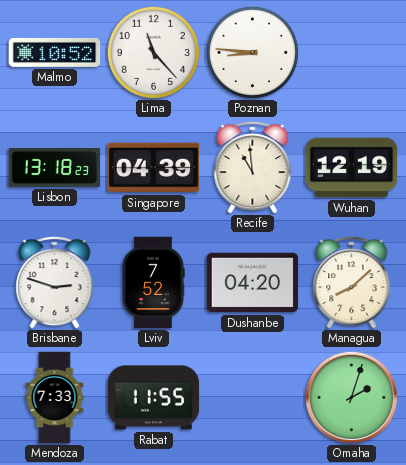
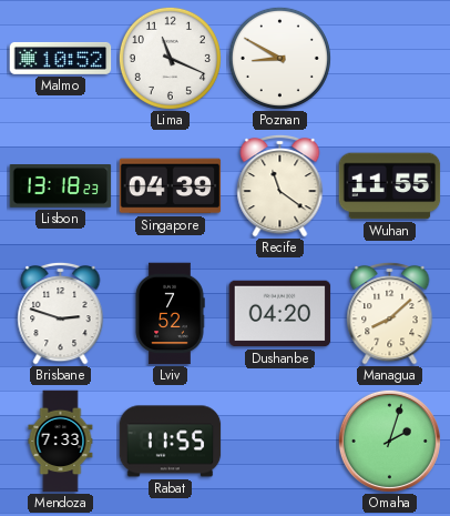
Lima: 11:23 -> 11:19
Poznan: 8:46 -> 8:50
Recife: 10:59 -> 11:21
Wuhan: 12:19 -> 11:55
